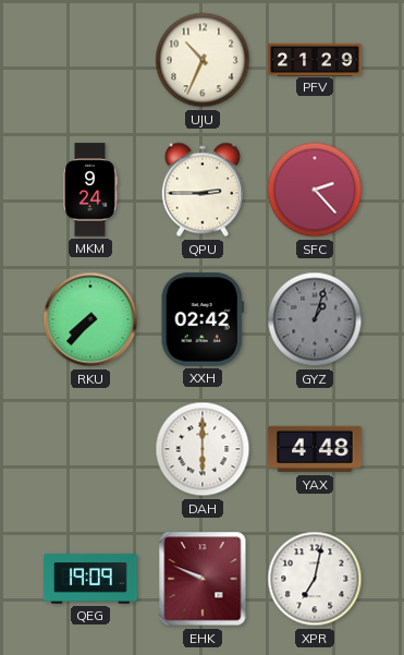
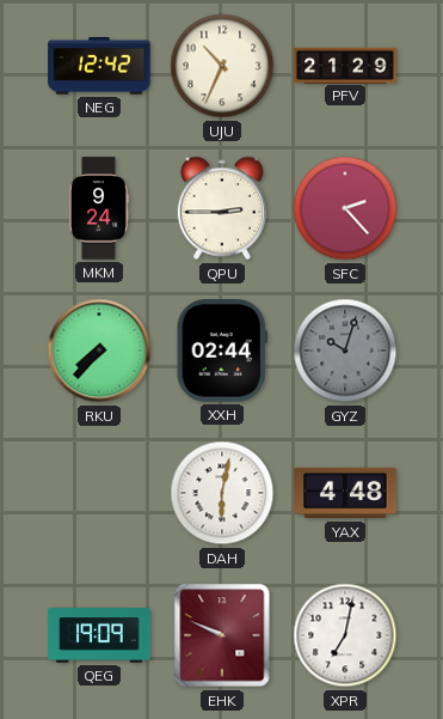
NEG: none -> 12:42
XXH: 02:42 -> 02:44
GYZ: 1:03 -> 10:03
DAH: 6:00 -> 6:02
